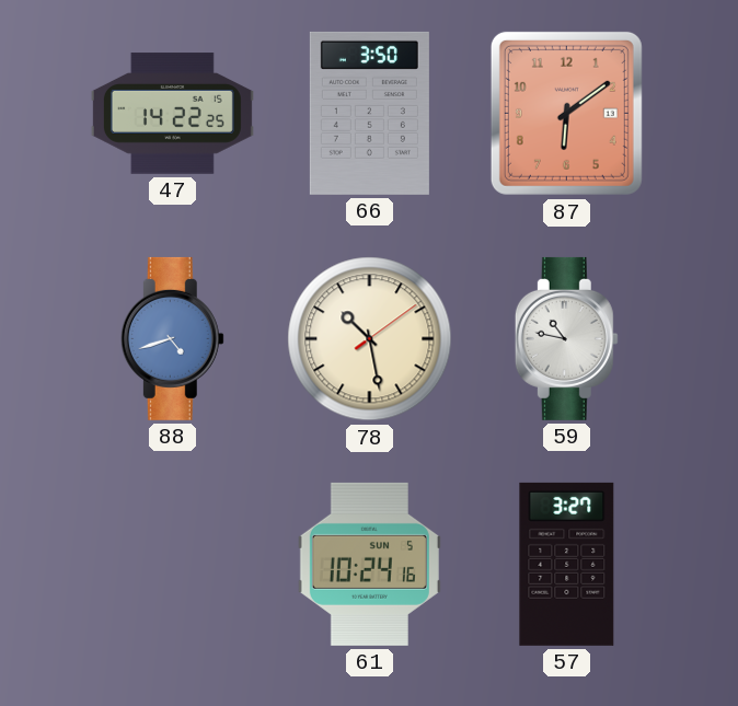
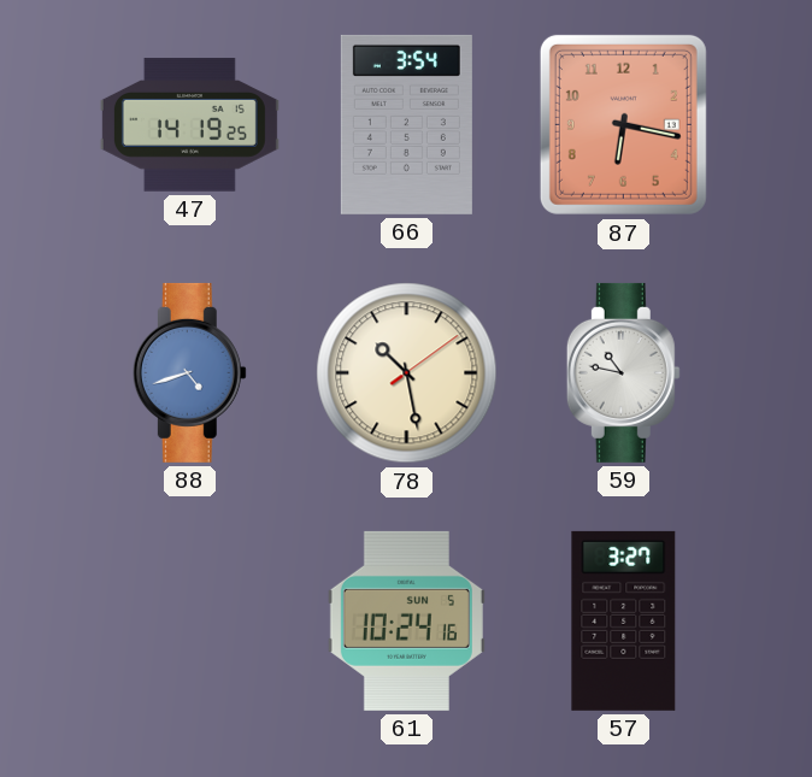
47: 14:22 -> 14:19
66: 3:50 -> 3:54
87: 6:09 -> 6:17
